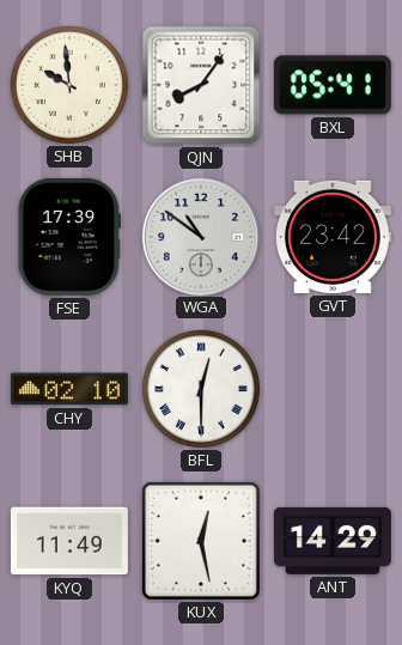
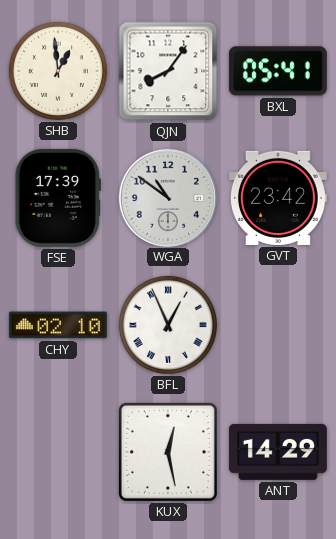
SHB: 9:59 -> 12:59
BFL: 12:30 -> 12:56
KYQ: 11:49 -> none
